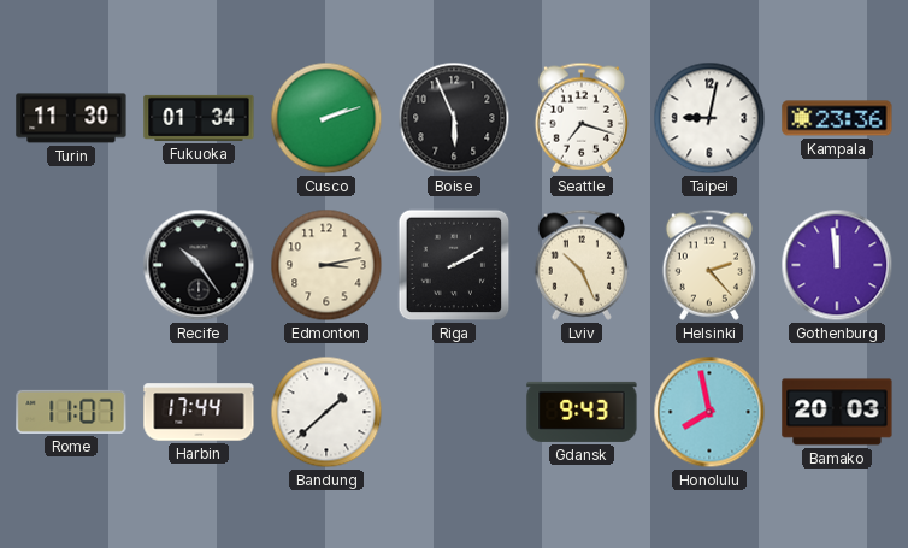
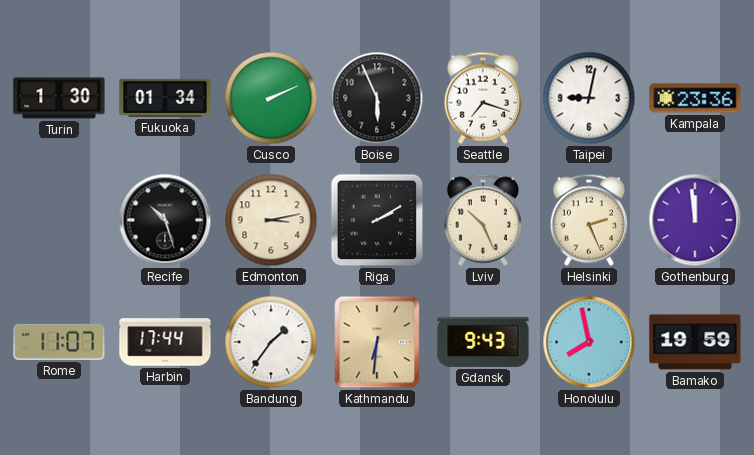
Turin: 11:30 -> 1:30
Cusco: 2:12 -> 2:11
Recife: 10:24 -> 10:27
Helsinki: 2:23 -> 2:26
Bandung: 1:38 -> 1:36
Kathmandu: none -> 6:31
Bamako: 20:03 -> 19:59
